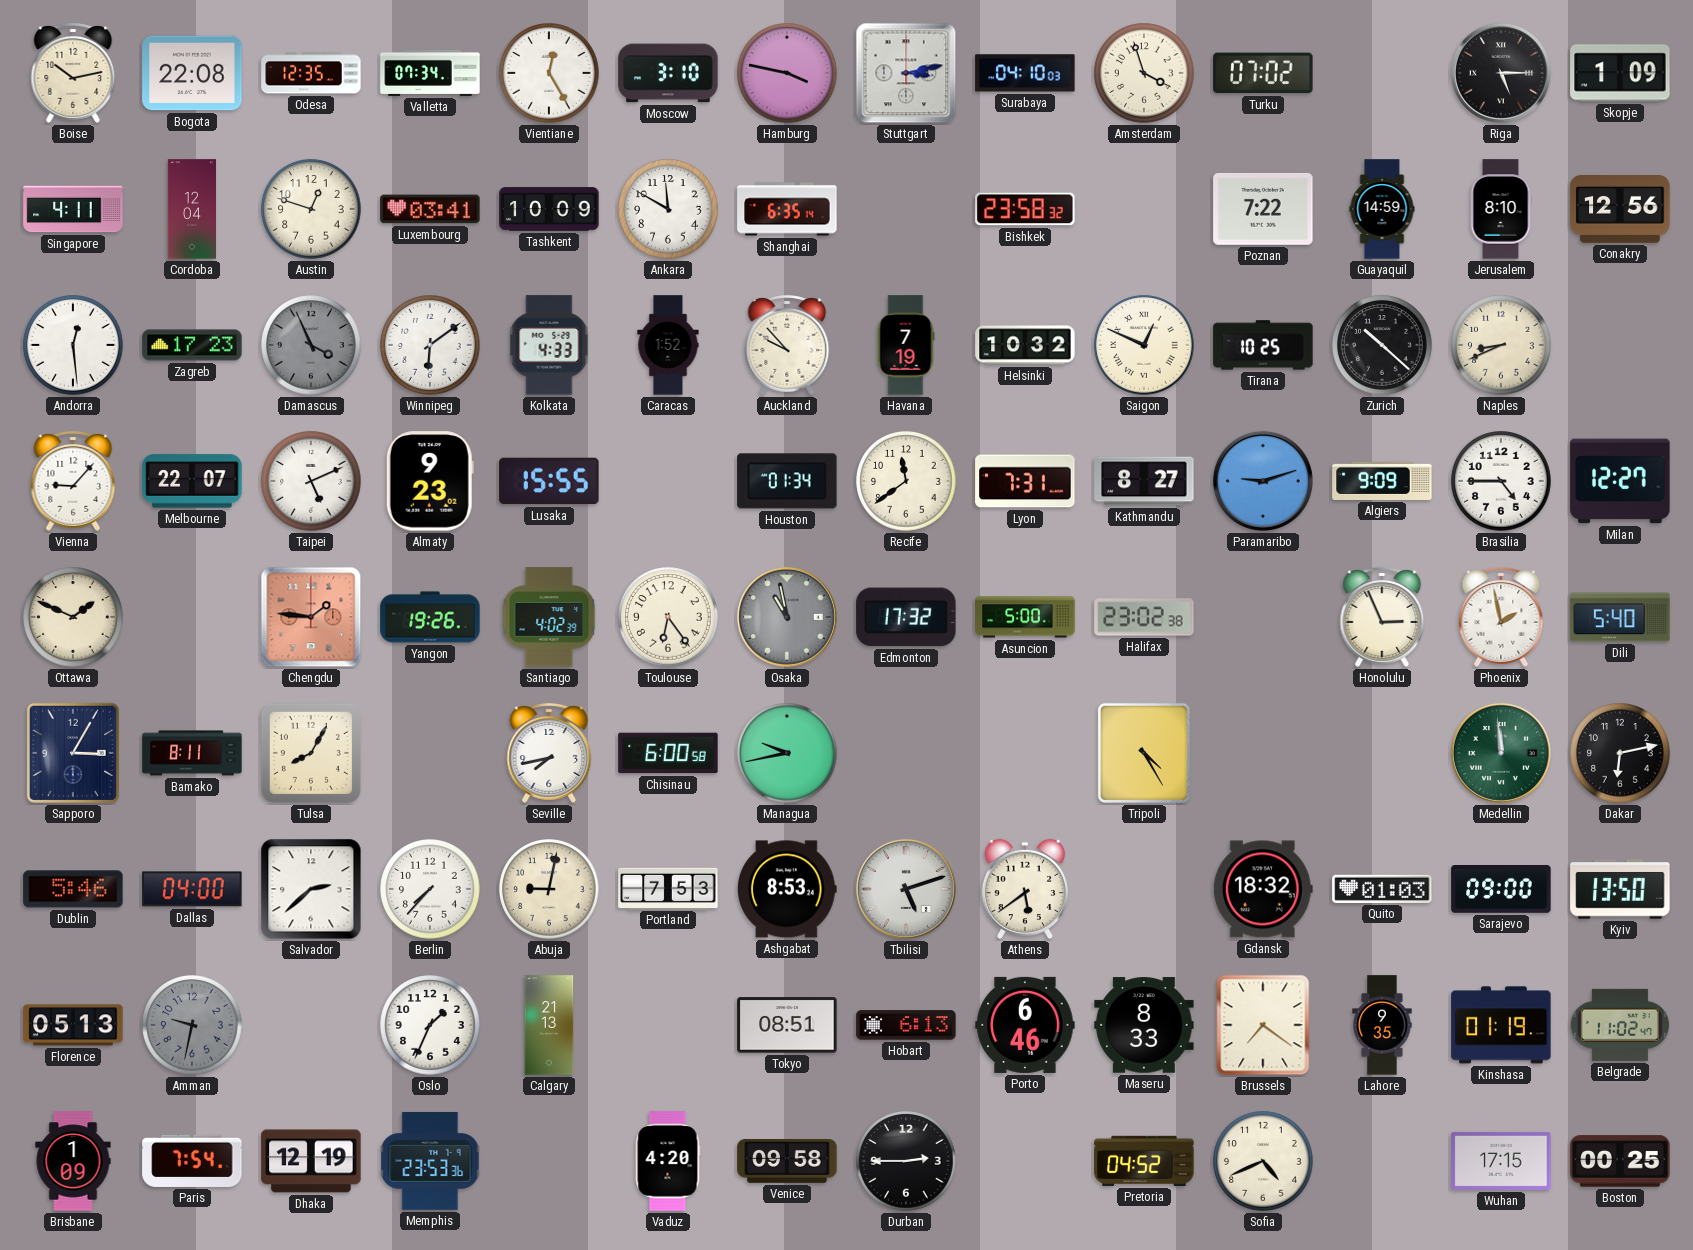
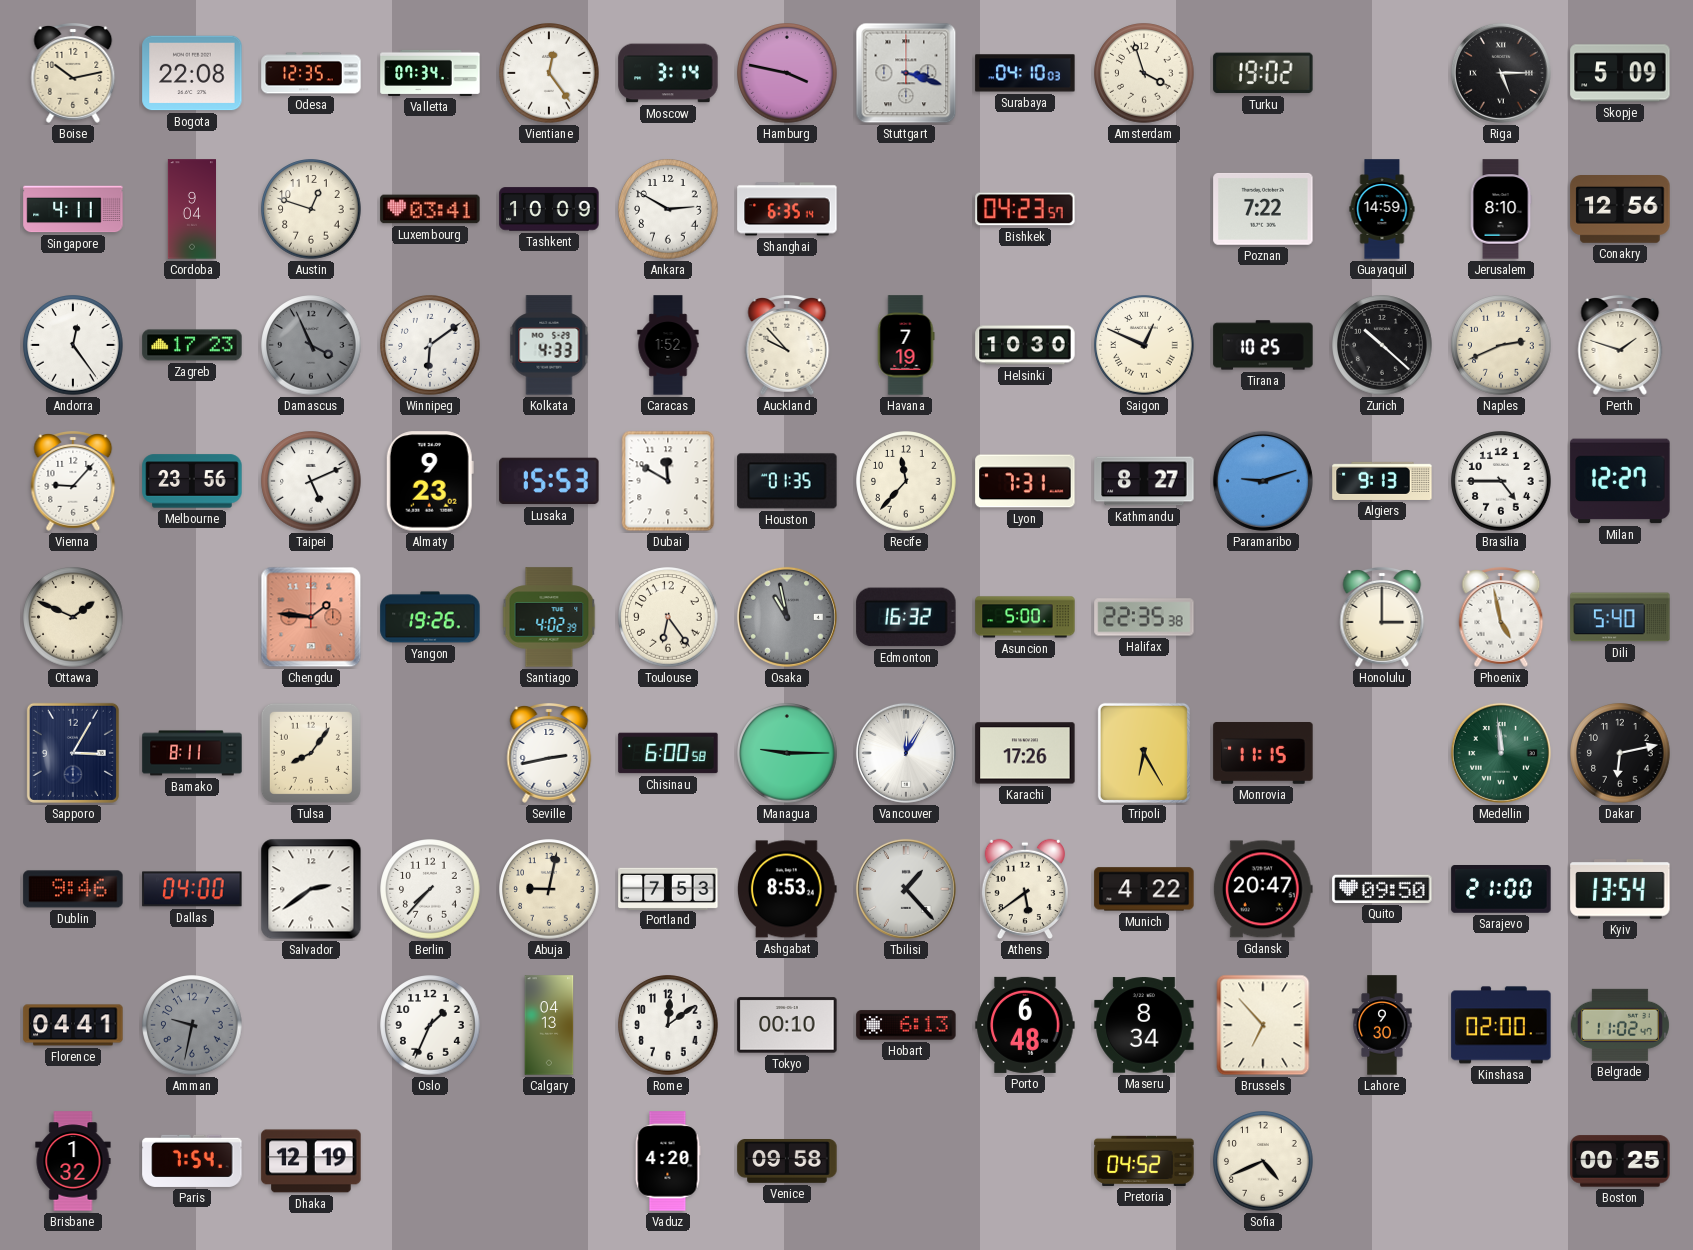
Vientiane: 12:25 -> 12:24
Moscow: 3:10 -> 3:14
Stuttgart: 3:13 -> 3:18
Turku: 07:02 -> 19:02
Skopje: 1:09 -> 5:09
Cordoba: 12:04 -> 9:04
Ankara: 11:50 -> 2:50
Bishkek: 23:58 -> 04:23
Andorra: 12:29 -> 12:24
Helsinki: 10:32 -> 10:30
Naples: 8:41 -> 2:41
Perth: none -> 1:48
Melbourne: 22:07 -> 23:56
Lusaka: 15:55 -> 15:53
Dubai: none -> 11:50
Houston: 01:34 -> 01:35
Recife: 11:39 -> 11:37
Algiers: 9:09 -> 9:13
Edmonton: 17:32 -> 16:32
Halifax: 23:02 -> 22:35
Honolulu: 2:56 -> 3:00
Phoenix: 1:58 -> 4:58
Tulsa: 8:05 -> 8:06
Seville: 7:43 -> 2:43
Managua: 9:43 -> 9:15
Vancouver: none -> 12:05
Karachi: none -> 17:26
Tripoli: 4:25 -> 6:25
Monrovia: none -> 11:15
Dublin: 5:46 -> 9:46
Salvador: 2:38 -> 2:39
Tbilisi: 5:12 -> 1:23
Munich: none -> 4:22
Gdansk: 18:32 -> 20:47
Quito: 01:03 -> 09:50
Sarajevo: 09:00 -> 21:00
Kyiv: 13:50 -> 13:54
Florence: 05:13 -> 04:41
Calgary: 21:13 -> 04:13
Rome: none -> 12:09
Tokyo: 08:51 -> 00:10
Porto: 6:46 -> 6:48
Maseru: 8:33 -> 8:34
Brussels: 7:21 -> 6:53
Lahore: 9:35 -> 9:30
Kinshasa: 01:19 -> 02:00
Brisbane: 1:09 -> 1:32
Memphis: 23:53 -> none
Durban: 2:45 -> none
Wuhan: 17:15 -> none
